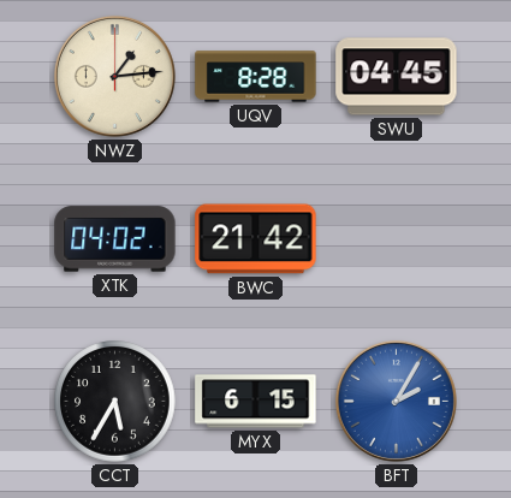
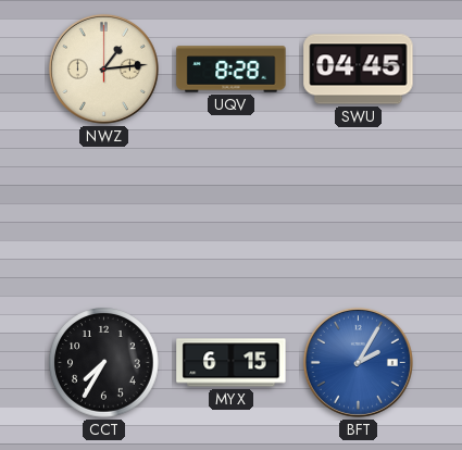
XTK: 04:02 -> none
BWC: 21:42 -> none
CCT: 5:35 -> 7:35
